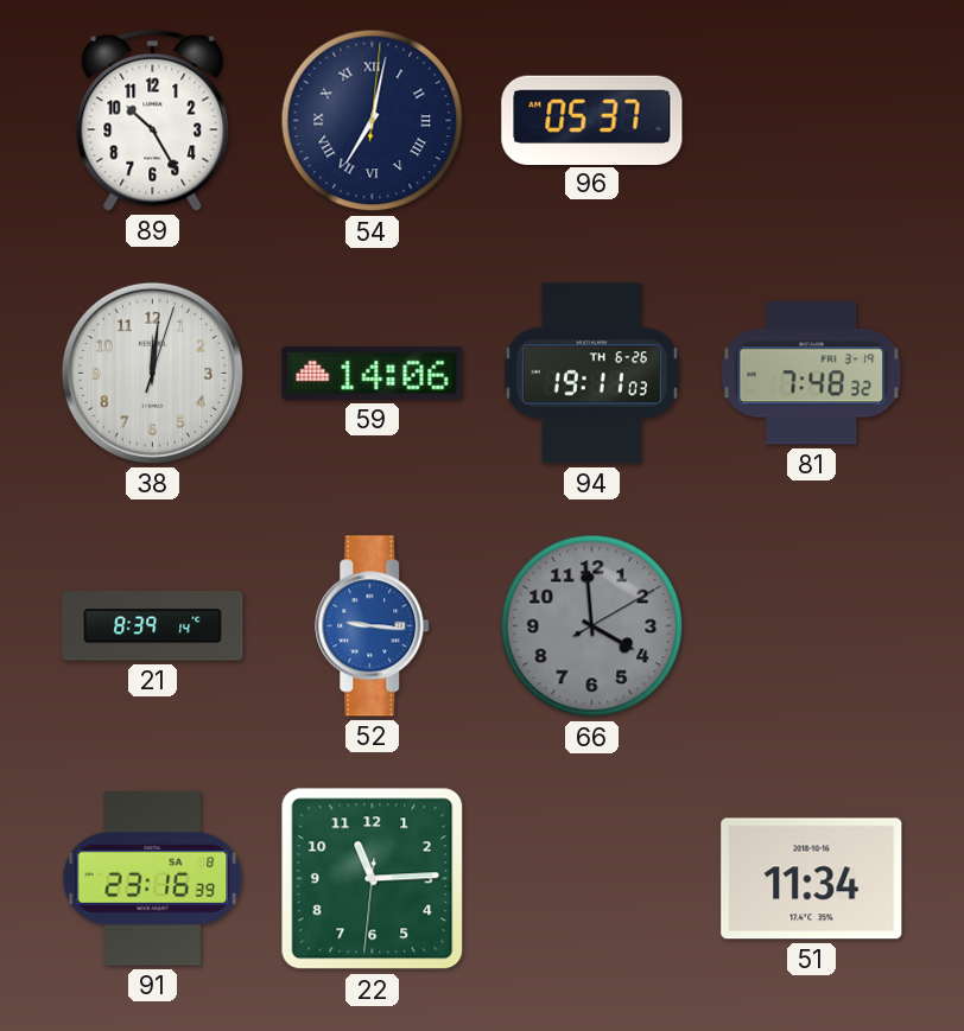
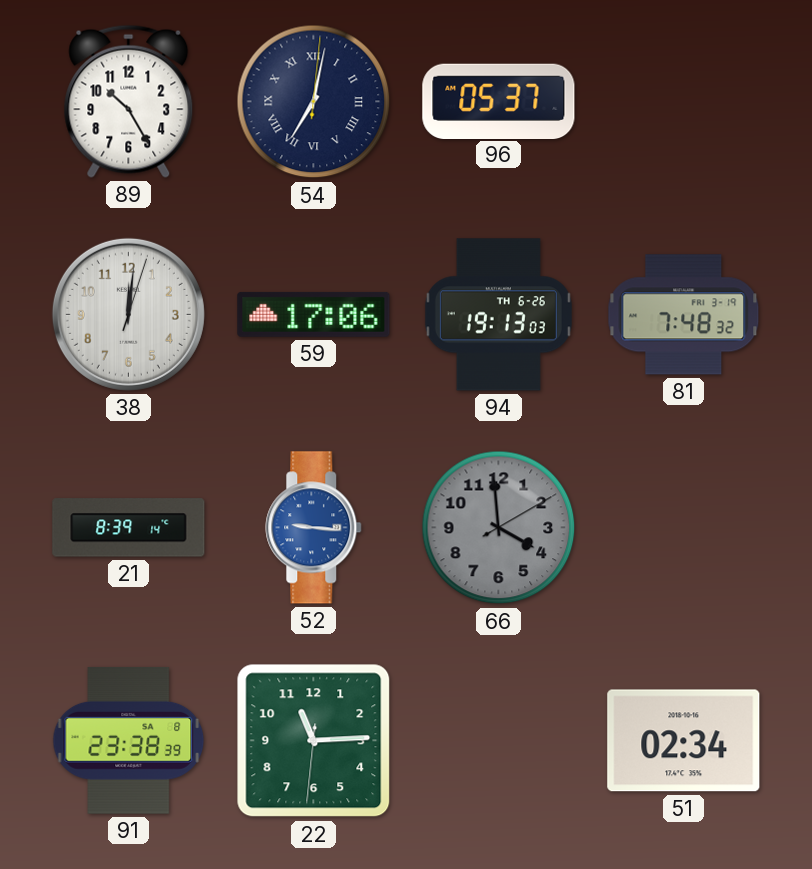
59: 14:06 -> 17:06
94: 19:11 -> 19:13
91: 23:16 -> 23:38
51: 11:34 -> 02:34
